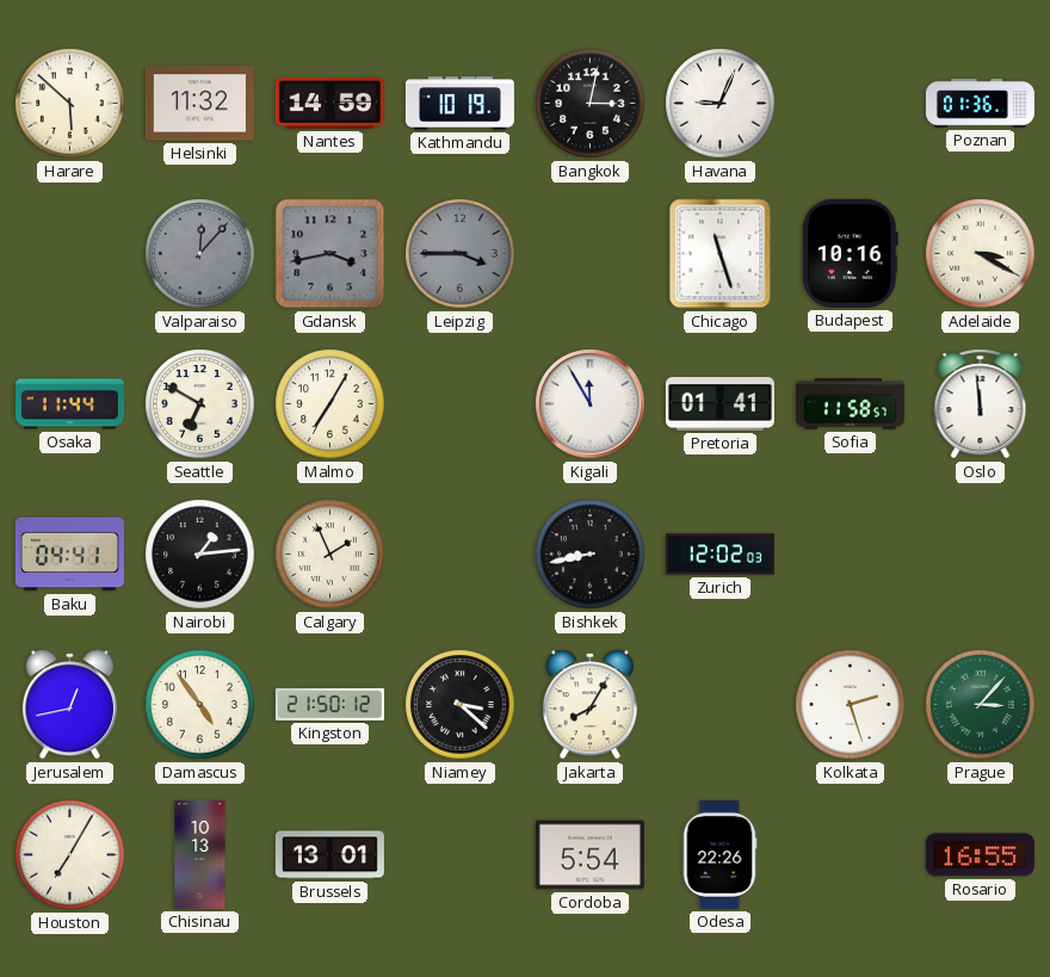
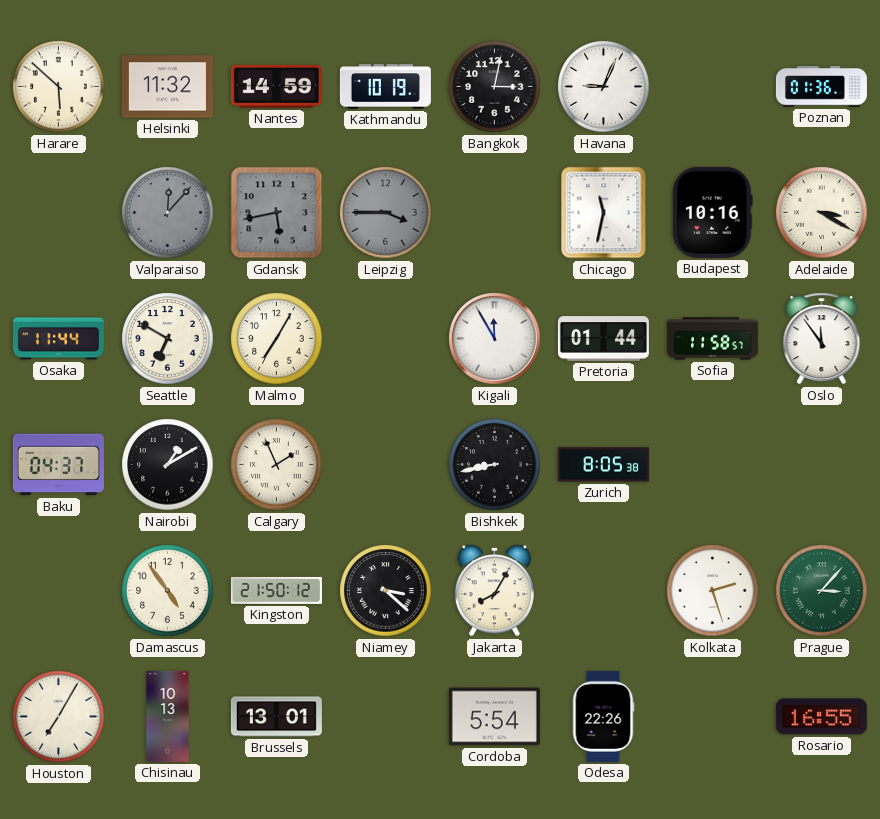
Gdansk: 3:43 -> 5:43
Chicago: 11:27 -> 11:32
Pretoria: 01:41 -> 01:44
Oslo: 11:59 -> 11:54
Baku: 04:41 -> 04:37
Nairobi: 1:14 -> 1:10
Zurich: 12:02 -> 8:05
Jerusalem: 12:43 -> none
